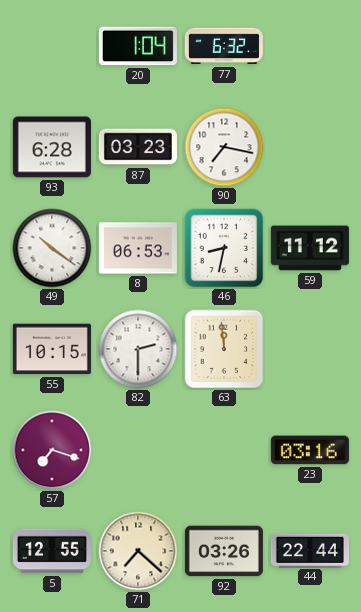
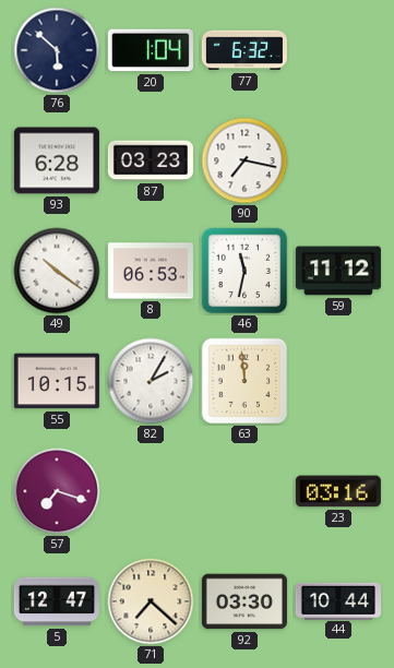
76: none -> 5:52
46: 8:32 -> 11:32
82: 2:30 -> 2:05
5: 12:55 -> 12:47
92: 03:26 -> 03:30
44: 22:44 -> 10:44
